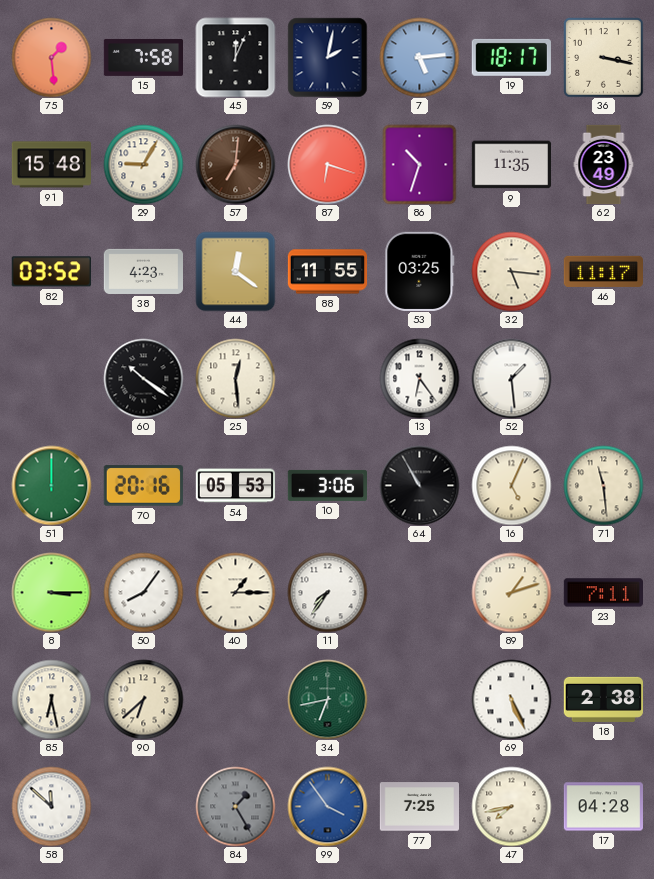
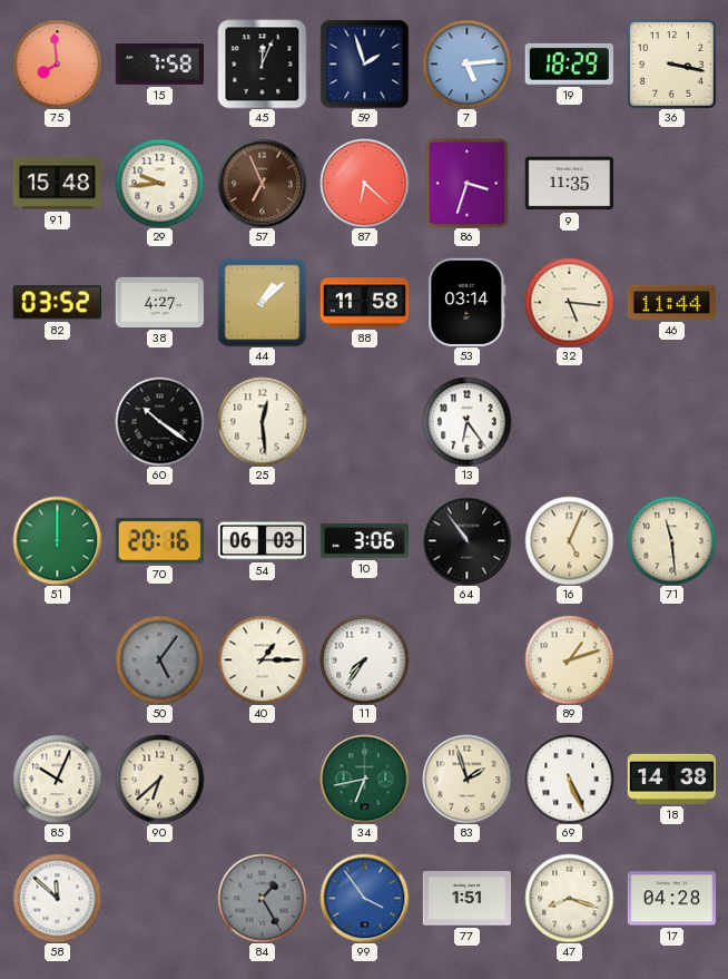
75: 1:29 -> 7:59
59: 2:02 -> 1:57
19: 18:17 -> 18:29
29: 9:05 -> 9:44
57: 7:01 -> 6:56
87: 6:18 -> 6:22
86: 10:33 -> 3:33
62: 23:49 -> none
38: 4:23 -> 4:27
44: 12:21 -> 1:08
88: 11:55 -> 11:58
53: 03:25 -> 03:14
46: 11:17 -> 11:44
52: 1:29 -> none
54: 05:53 -> 06:03
64: 10:55 -> 10:54
8: 3:15 -> none
50: 8:06 -> 5:06
50 dial: white -> grey
23: 7:11 -> none
85: 6:28 -> 10:04
83: none -> 1:57
18: 2:38 -> 14:38
77: 7:25 -> 1:51
47: 7:43 -> 8:18
